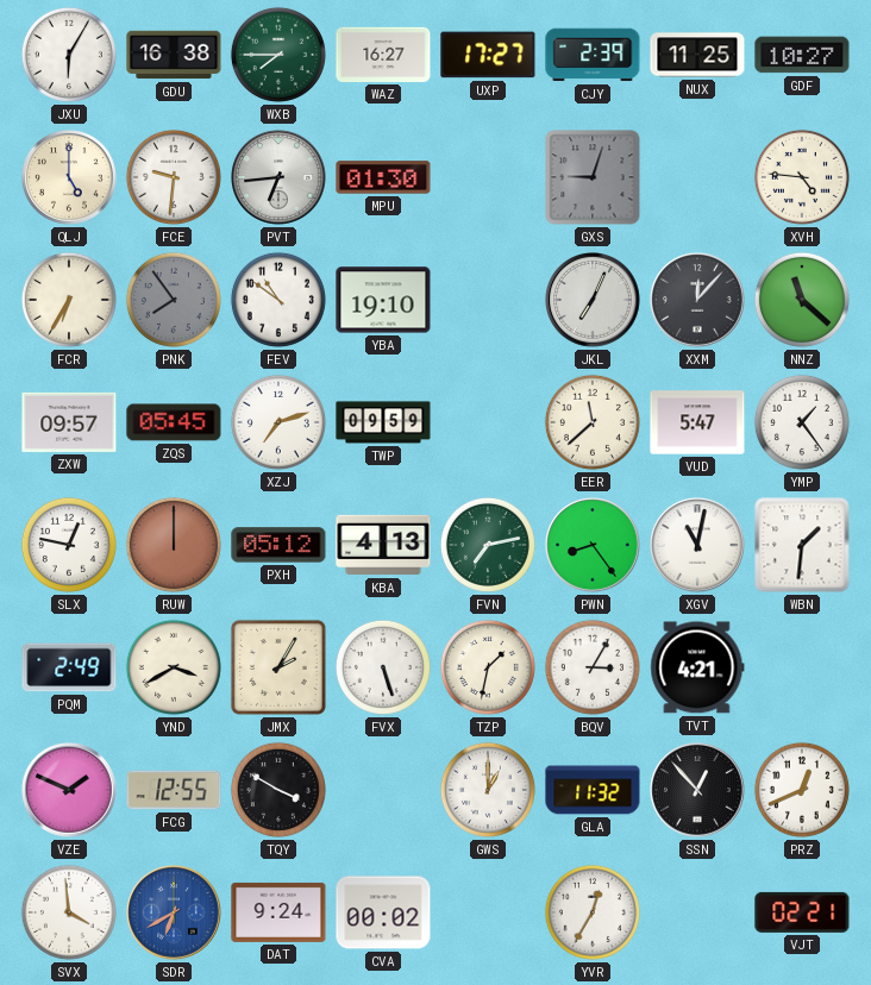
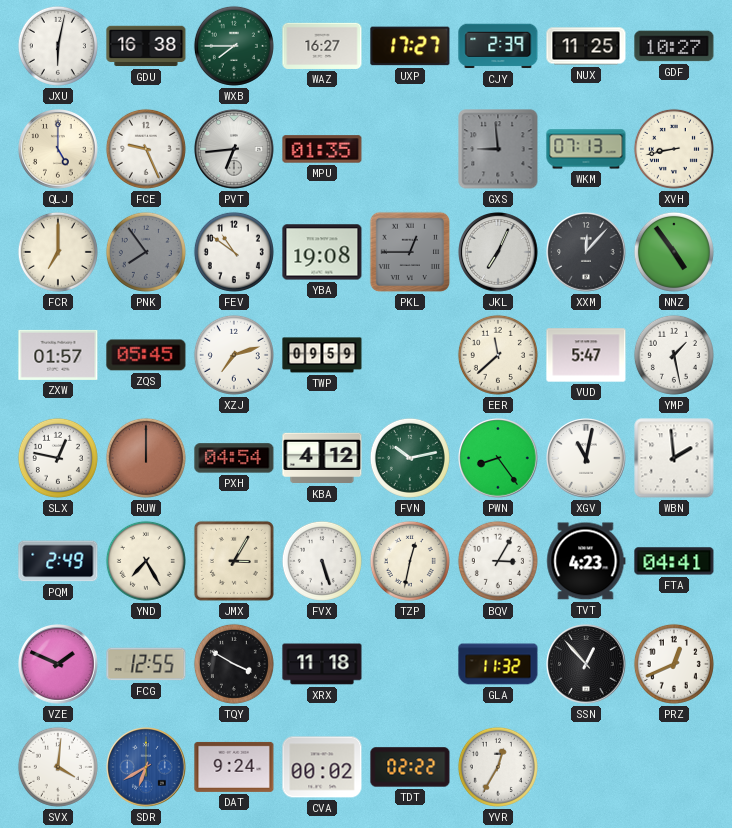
JXU: 6:05 -> 6:02
FCE: 9:31 -> 9:26
MPU: 01:30 -> 01:35
GXS: 9:03 -> 8:59
WKM: none -> 07:13
XVH: 4:46 -> 8:43
FCR: 6:35 -> 7:00
YBA: 19:10 -> 19:08
PKL: none -> 12:45
NNZ: 11:22 -> 4:54
ZXW: 09:57 -> 01:57
YMP: 1:24 -> 1:28
PXH: 05:12 -> 04:54
KBA: 4:13 -> 4:12
FVN: 7:13 -> 10:13
WBN: 1:31 -> 1:59
YND: 3:40 -> 7:25
JMX: 2:05 -> 3:05
TZP: 1:32 -> 12:32
TVT: 4:21 -> 4:23
FTA: none -> 04:41
XRX: none -> 11:18
GWS: 1:00 -> none
SVX: 3:59 -> 4:01
TDT: none -> 02:22
VJT: 02:21 -> none
